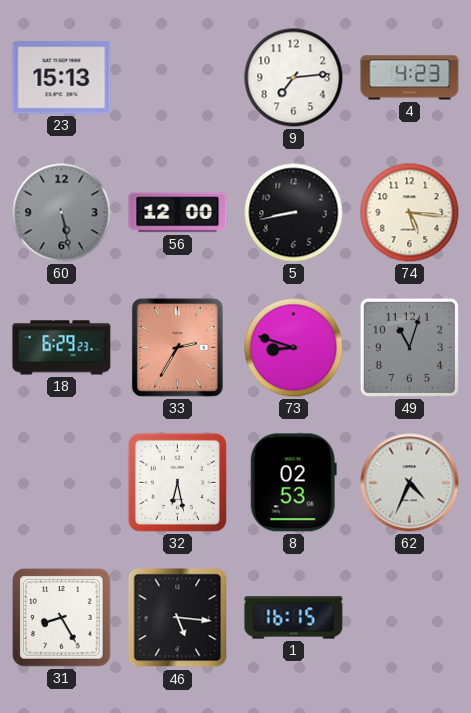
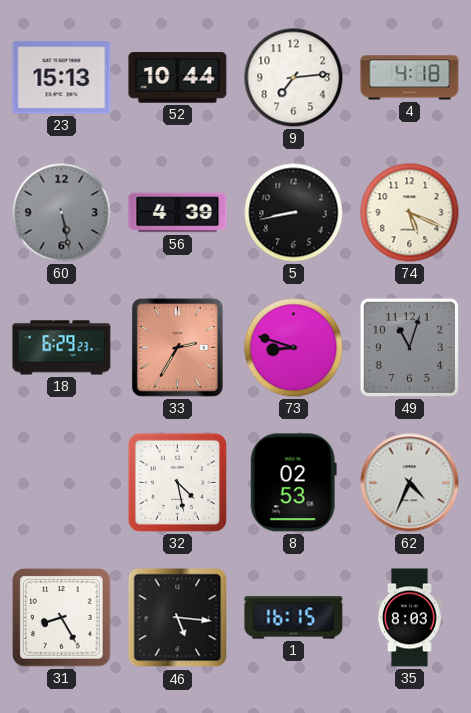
52: none -> 10:44
4: 4:23 -> 4:18
56: 12:00 -> 4:39
74: 5:16 -> 5:19
32: 6:28 -> 4:28
35: none -> 8:03
